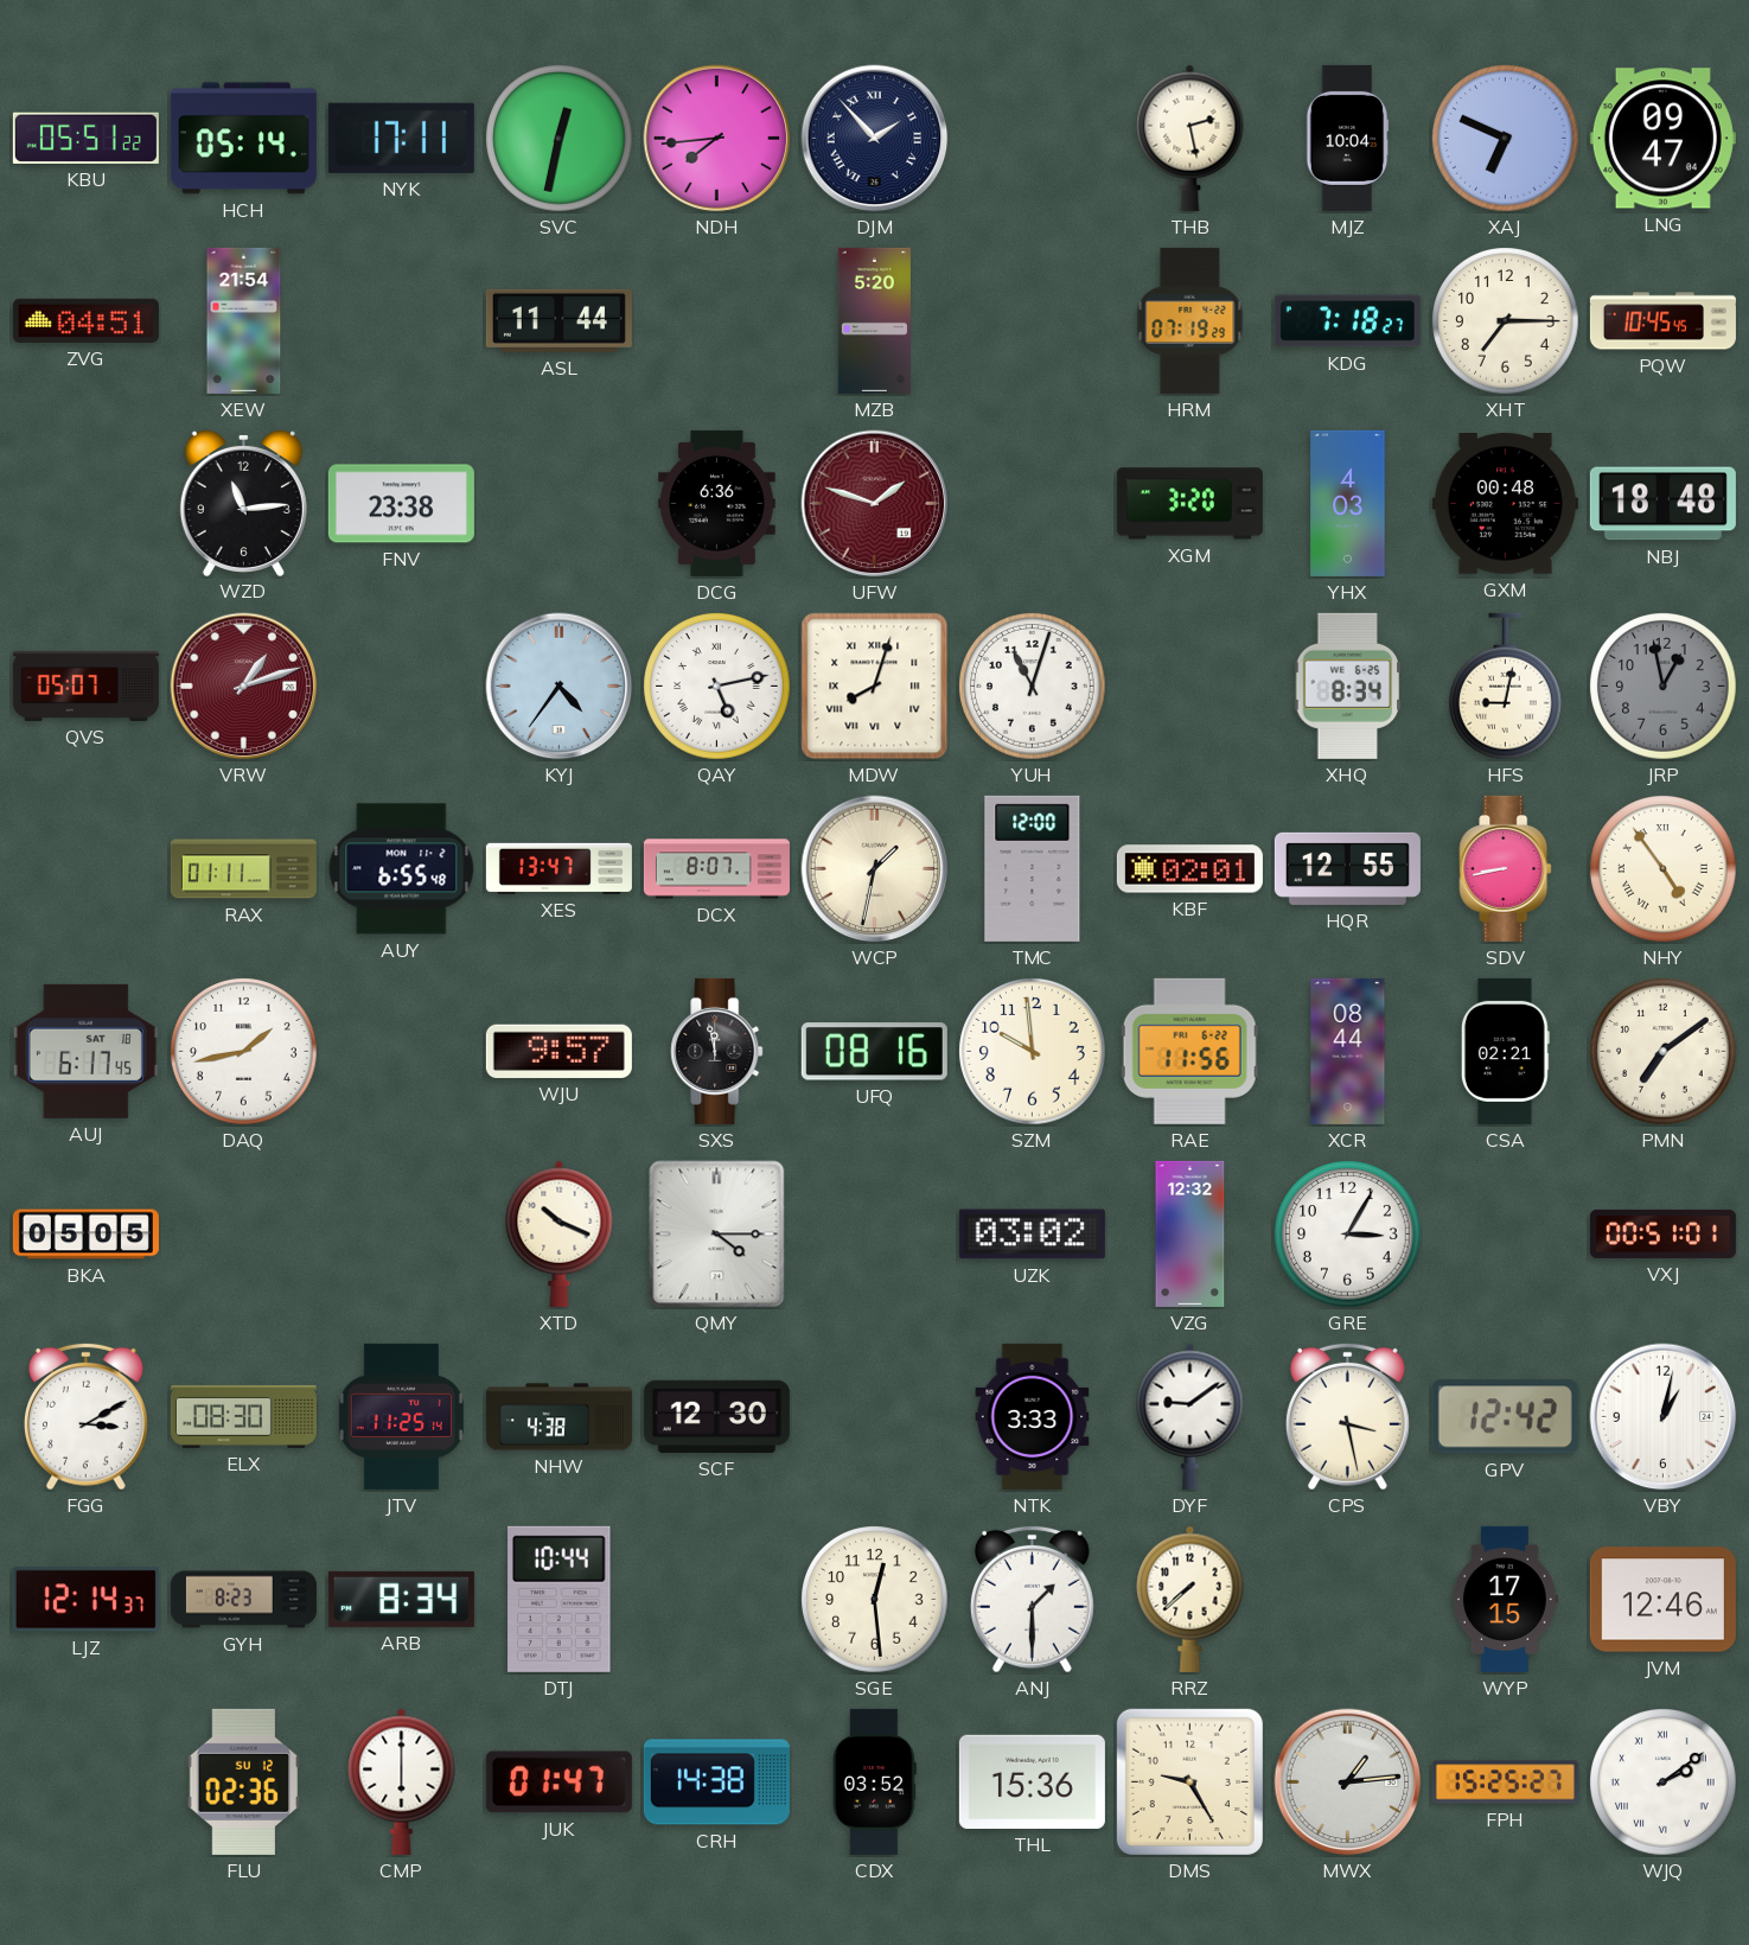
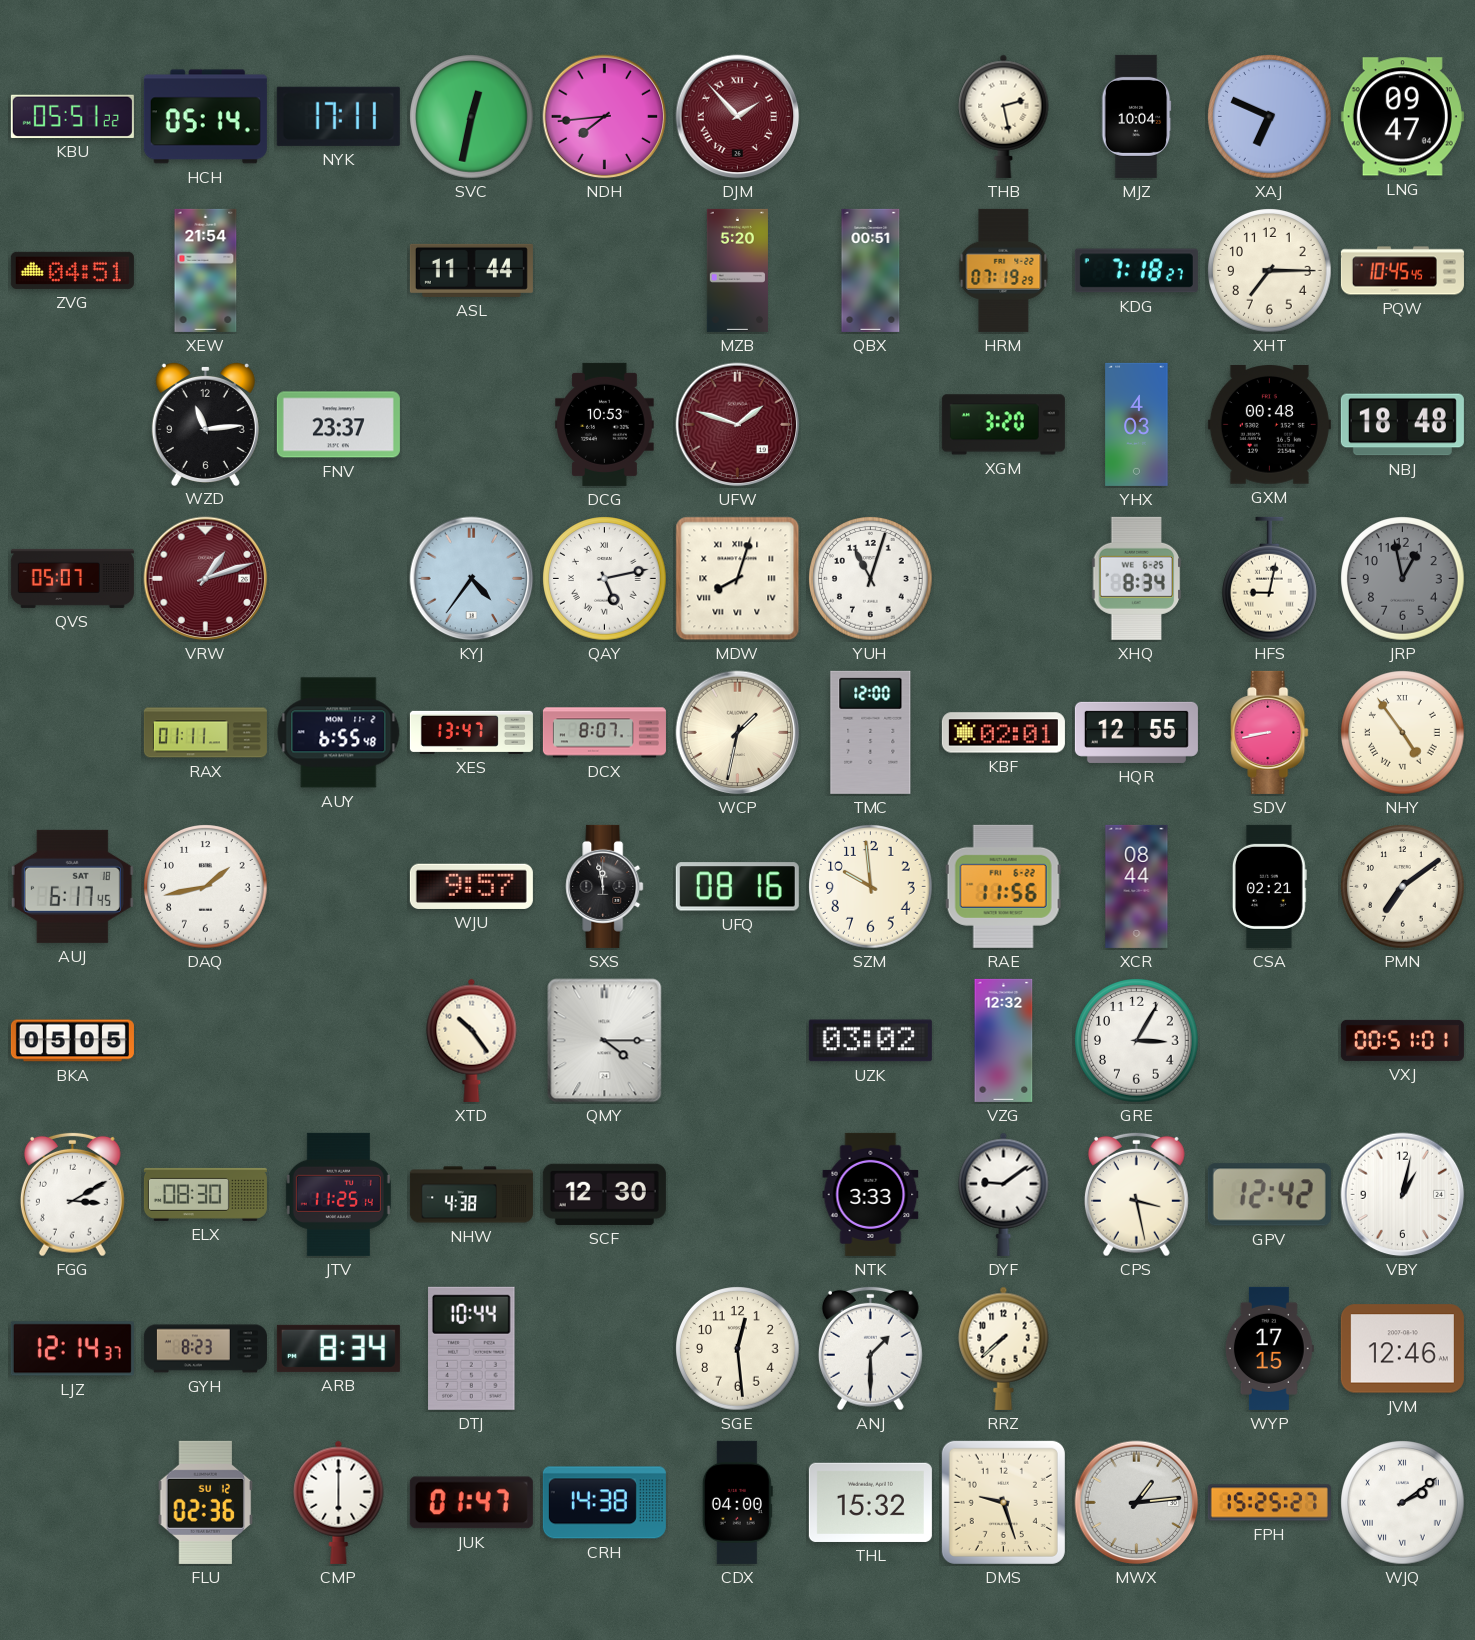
DJM dial: navy -> burgundy
QBX: none -> 00:51
FNV: 23:38 -> 23:37
DCG: 6:36 -> 10:53
XTD: 10:19 -> 10:24
CDX: 03:52 -> 04:00
THL: 15:36 -> 15:32
DMS: 9:25 -> 9:27
